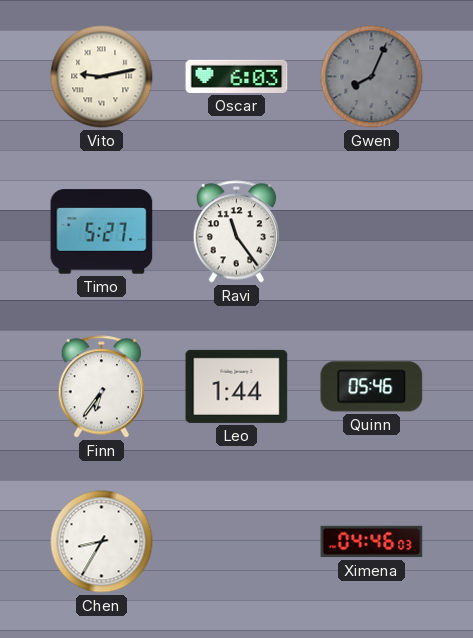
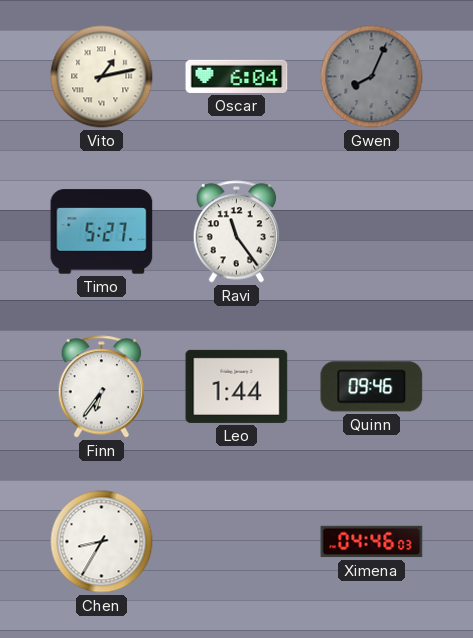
Vito: 9:13 -> 1:13
Oscar: 6:03 -> 6:04
Quinn: 05:46 -> 09:46
